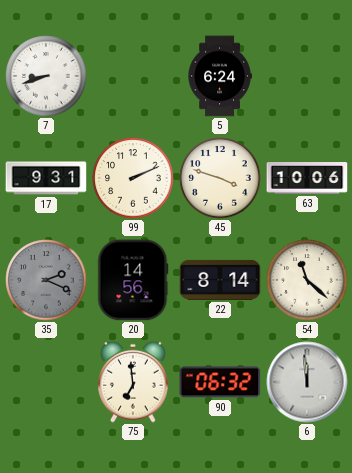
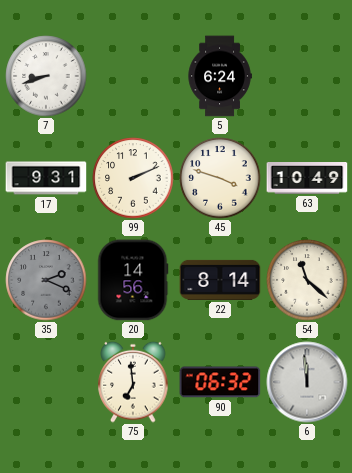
63: 10:06 -> 10:49
